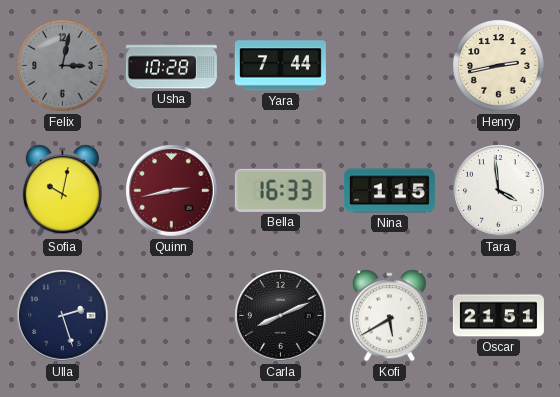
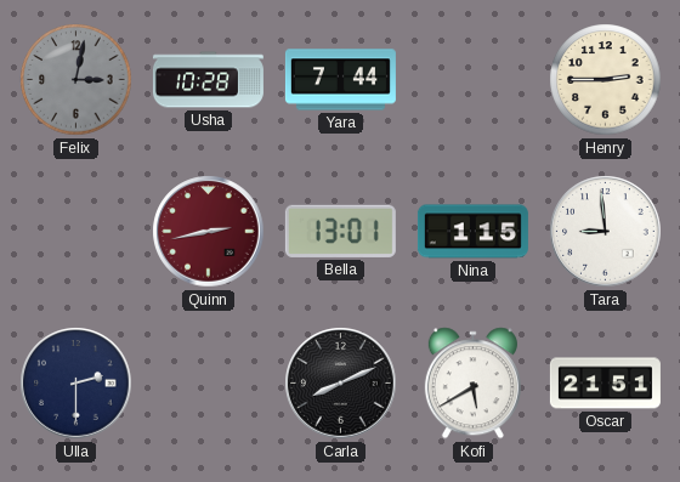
Henry: 2:43 -> 2:45
Sofia: 10:02 -> none
Bella: 16:33 -> 13:01
Tara: 3:59 -> 8:59
Ulla: 2:27 -> 2:30
